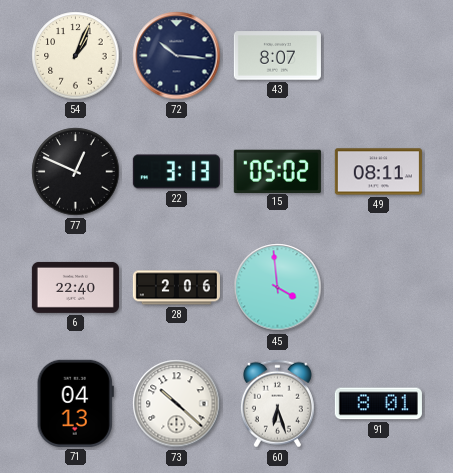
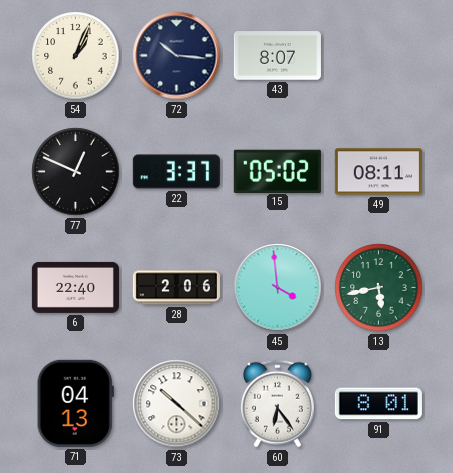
22: 3:13 -> 3:37
13: none -> 5:43
60: 6:27 -> 6:24
